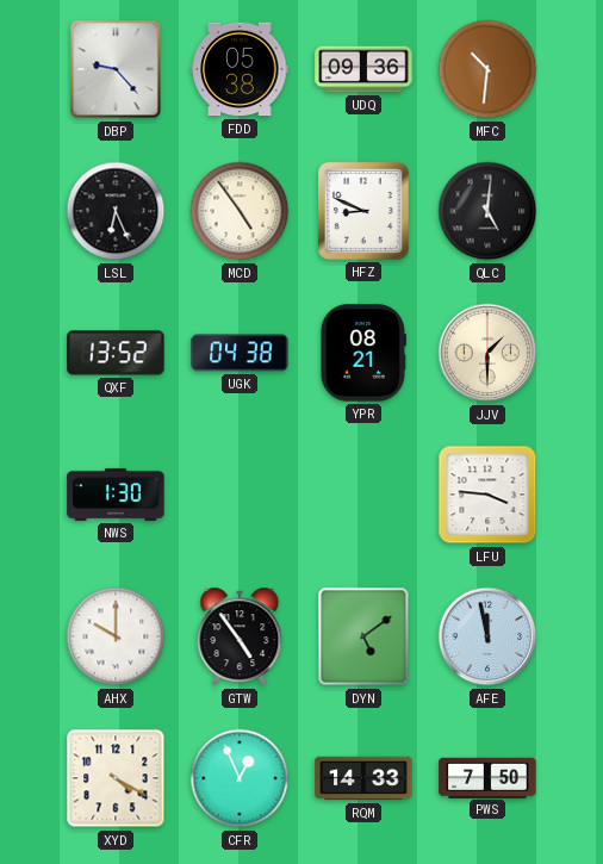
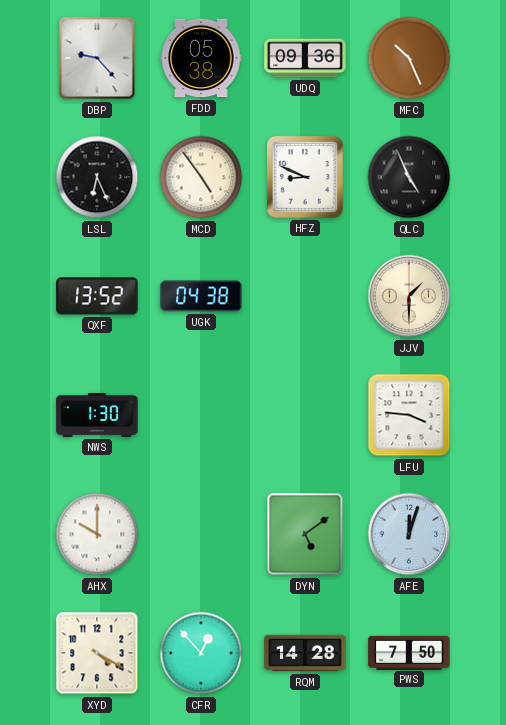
MFC: 10:31 -> 10:26
QLC: 5:01 -> 4:56
YPR: 08:21 -> none
GTW: 4:54 -> none
AFE: 11:58 -> 12:03
CFR: 12:56 -> 12:53
RQM: 14:33 -> 14:28
